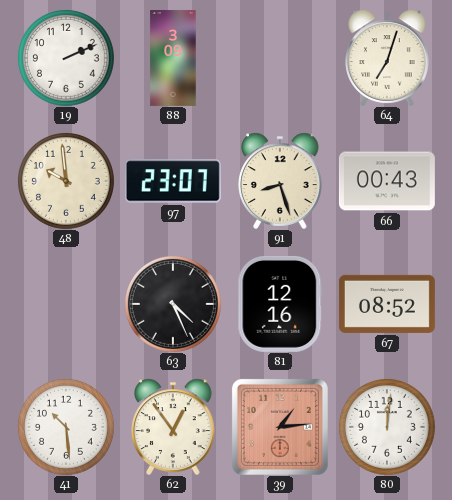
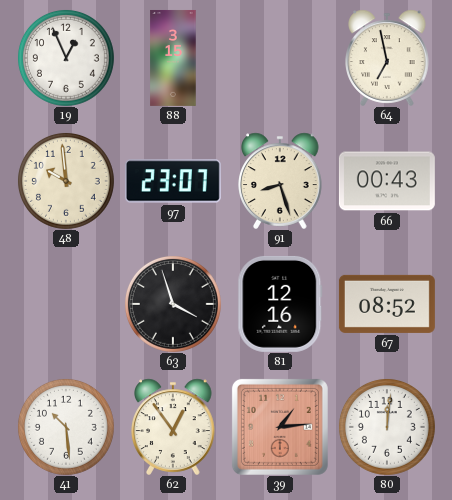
19: 2:11 -> 12:56
88: 3:09 -> 3:15
64: 7:03 -> 6:58
63: 4:26 -> 3:57
